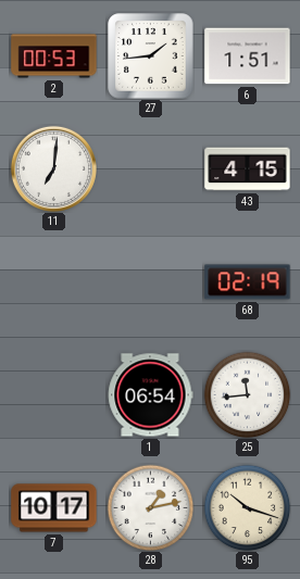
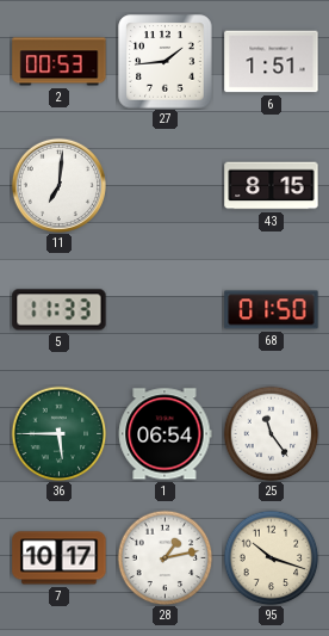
43: 4:15 -> 8:15
5: none -> 11:33
68: 02:19 -> 01:50
36: none -> 5:45
25: 11:44 -> 11:24
